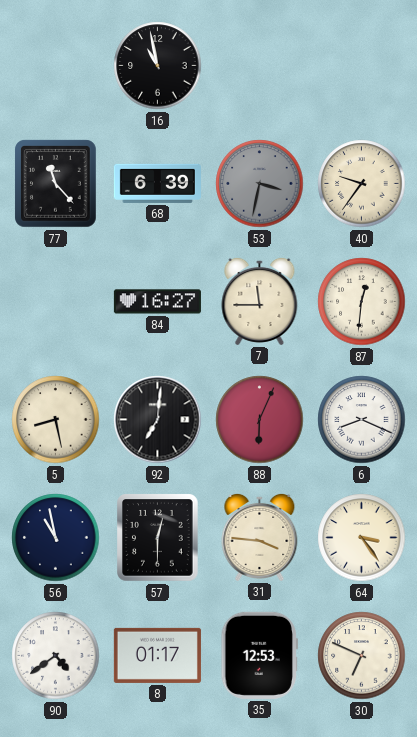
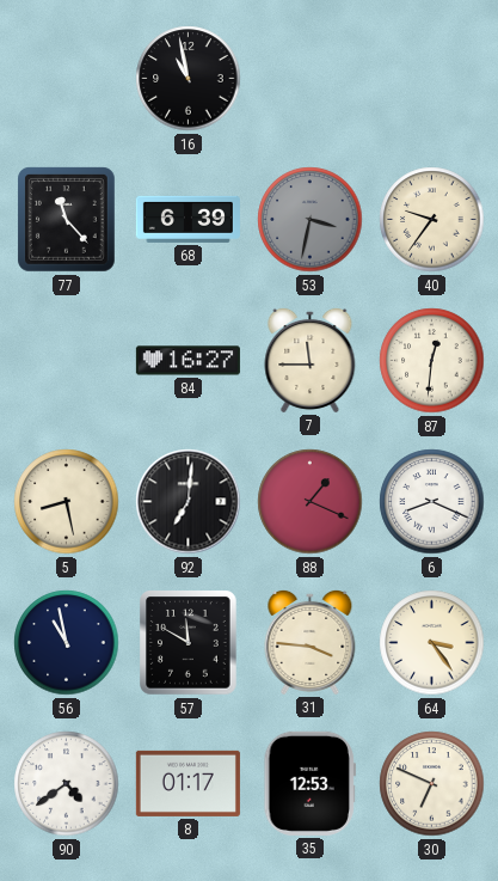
88: 6:04 -> 1:19
57: 12:30 -> 11:50
